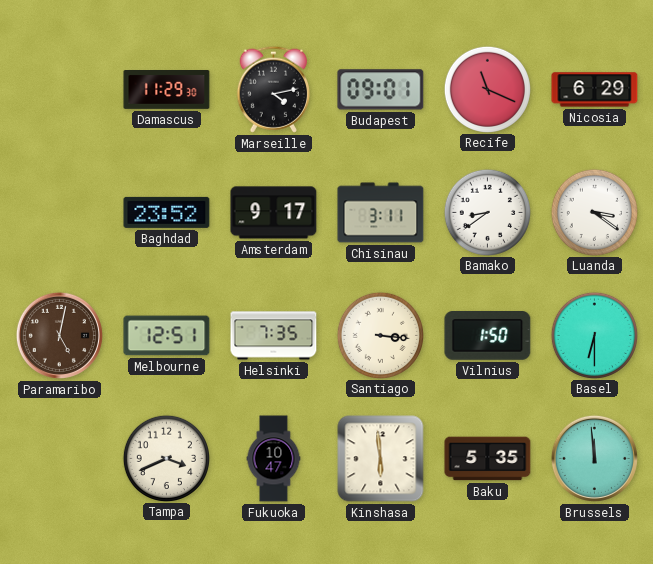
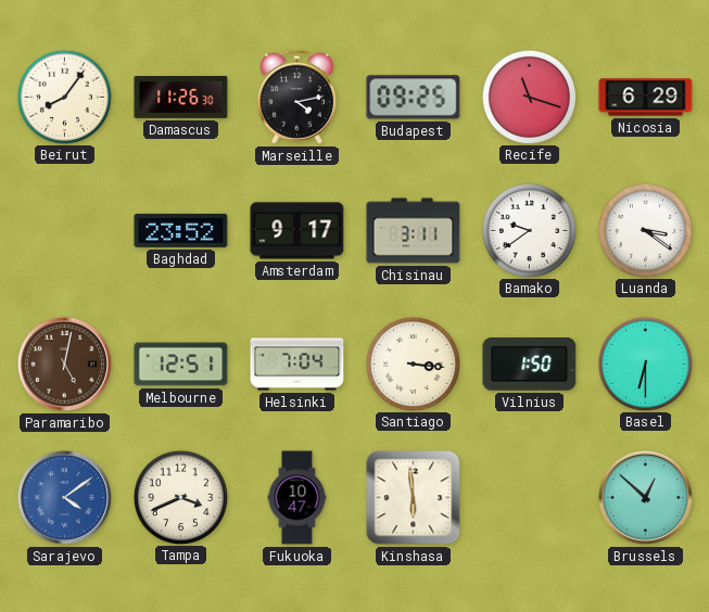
Beirut: none -> 8:06
Damascus: 11:29 -> 11:26
Budapest: 09:01 -> 09:25
Recife: 11:19 -> 11:18
Bamako: 8:39 -> 9:39
Helsinki: 7:35 -> 7:04
Sarajevo: none -> 4:09
Baku: 5:35 -> none
Brussels: 11:59 -> 12:52
